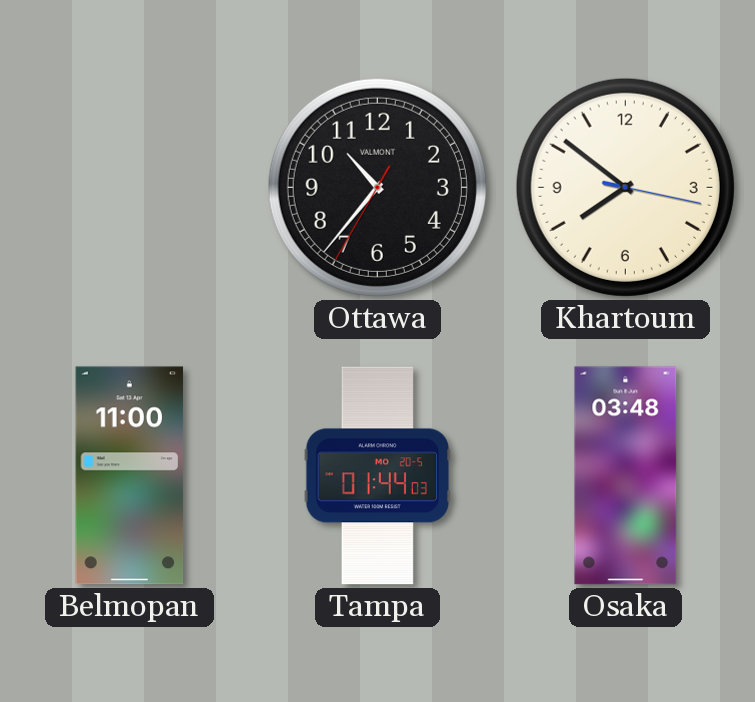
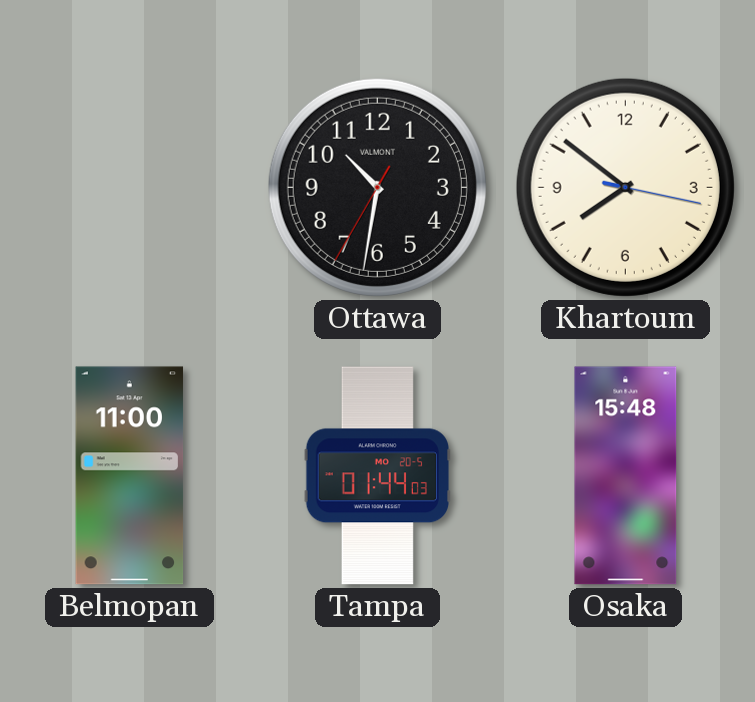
Ottawa: 10:36 -> 10:31
Osaka: 03:48 -> 15:48
